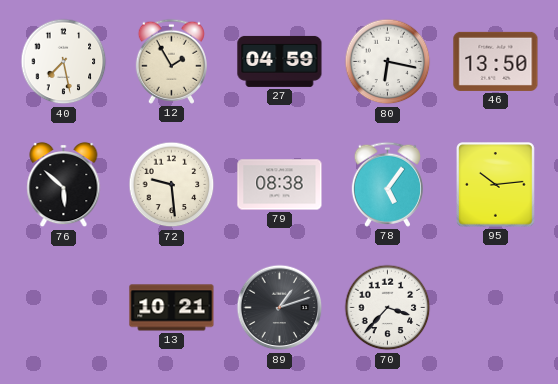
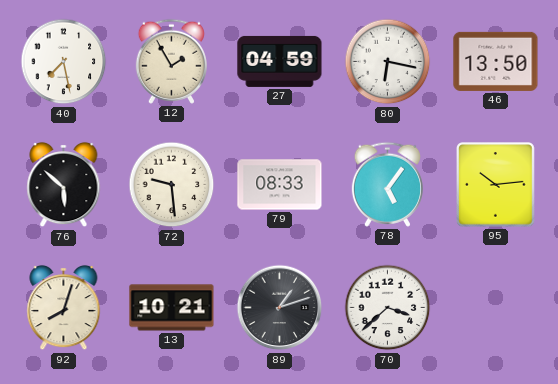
79: 08:38 -> 08:33
92: none -> 8:03
70: 3:37 -> 3:38
